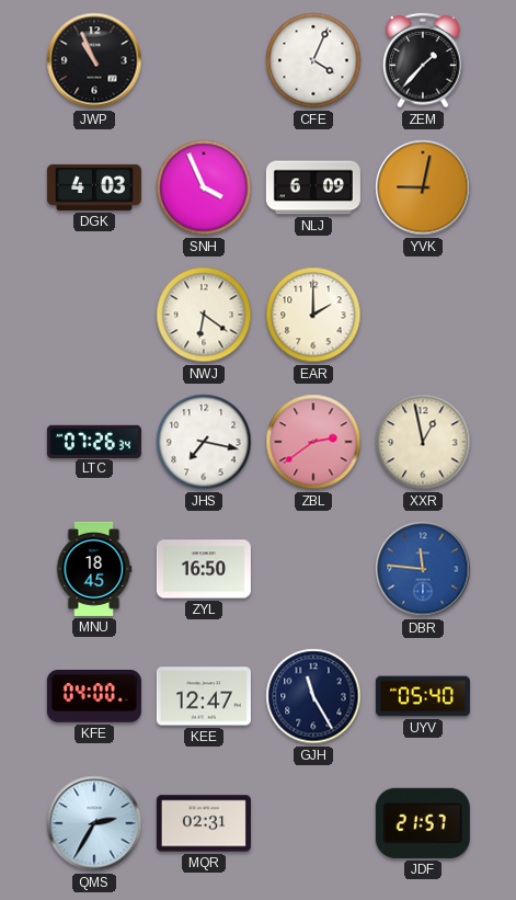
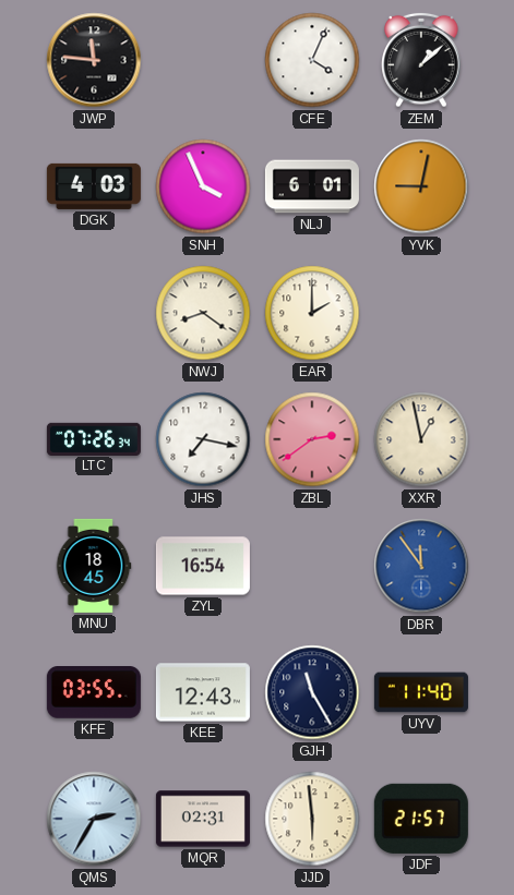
JWP: 10:56 -> 11:46
ZEM: 1:37 -> 1:08
NLJ: 6:09 -> 6:01
NWJ: 6:21 -> 8:21
ZYL: 16:50 -> 16:54
DBR: 11:46 -> 11:54
KFE: 04:00 -> 03:55
KEE: 12:47 -> 12:43
UYV: 05:40 -> 11:40
JJD: none -> 5:59
